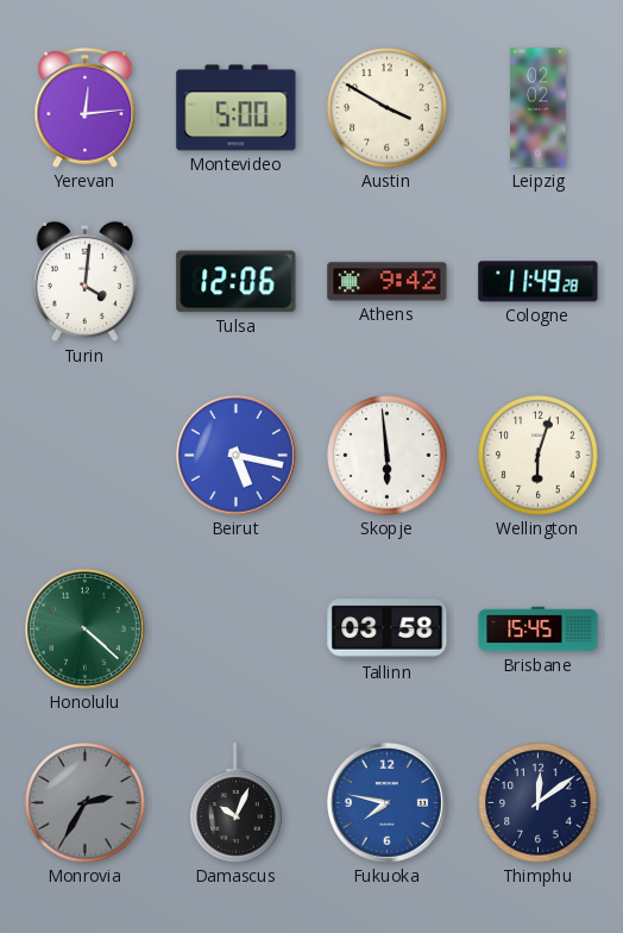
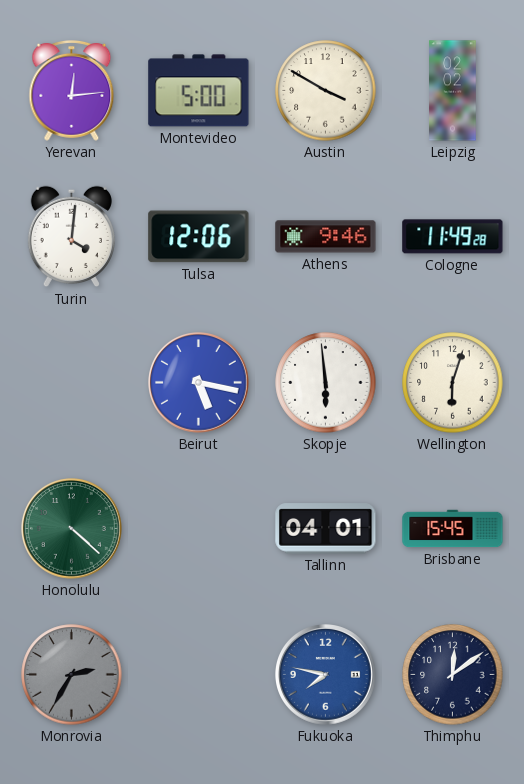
Athens: 9:42 -> 9:46
Tallinn: 03:58 -> 04:01
Damascus: 10:04 -> none
